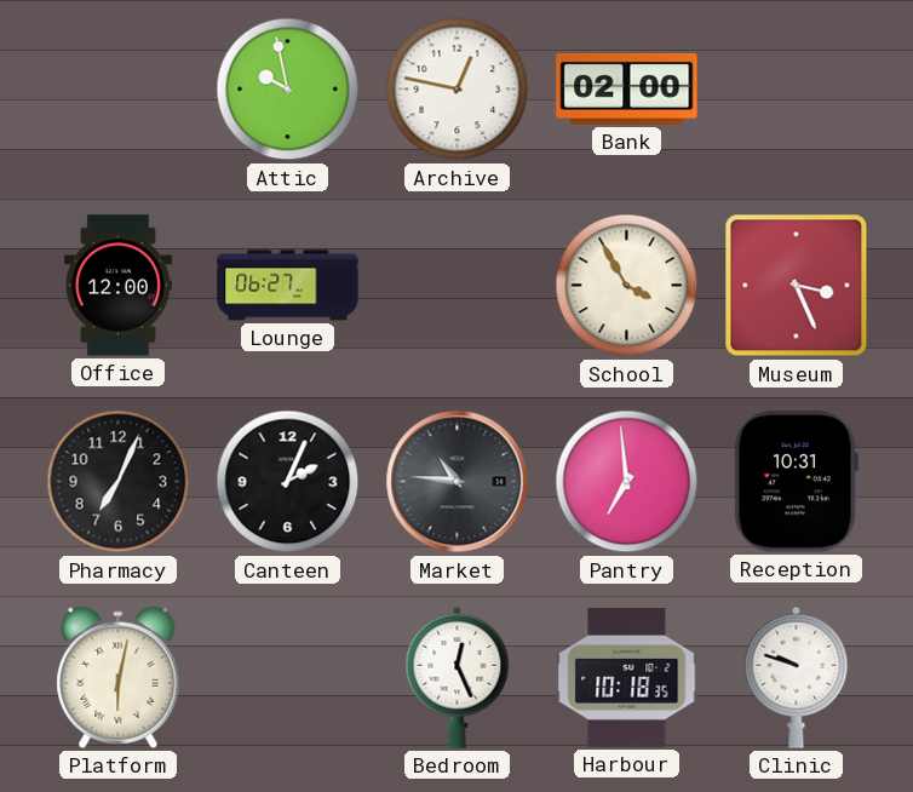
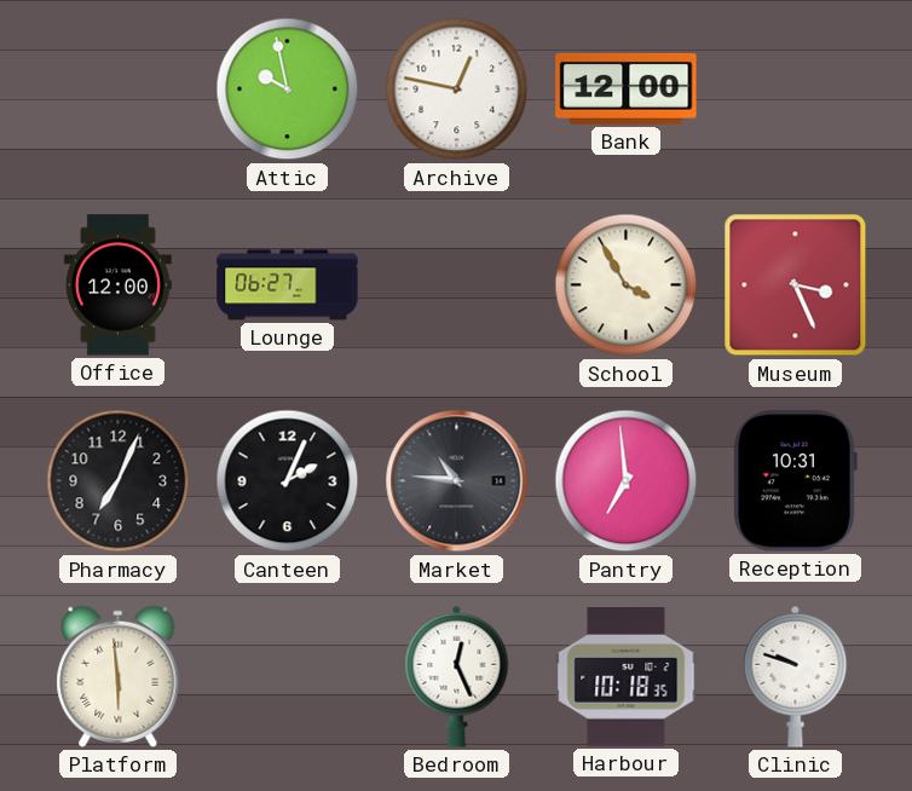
Bank: 02:00 -> 12:00
Platform: 6:02 -> 5:59
